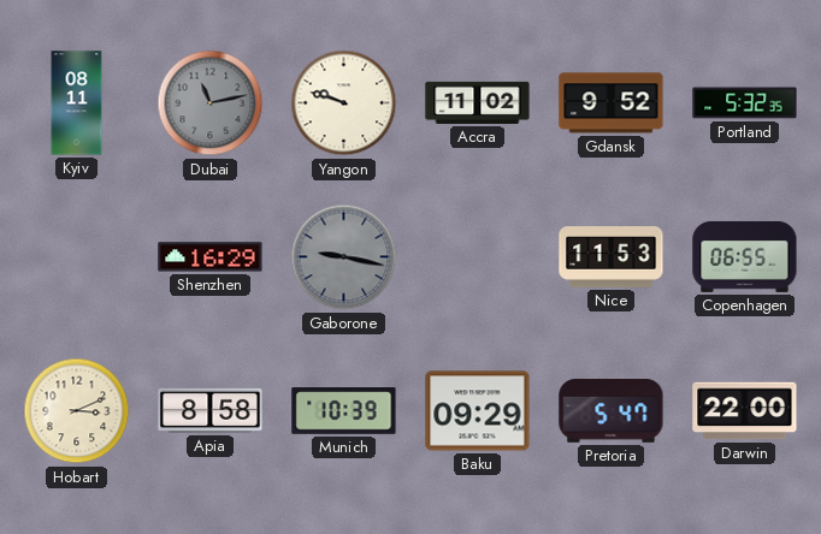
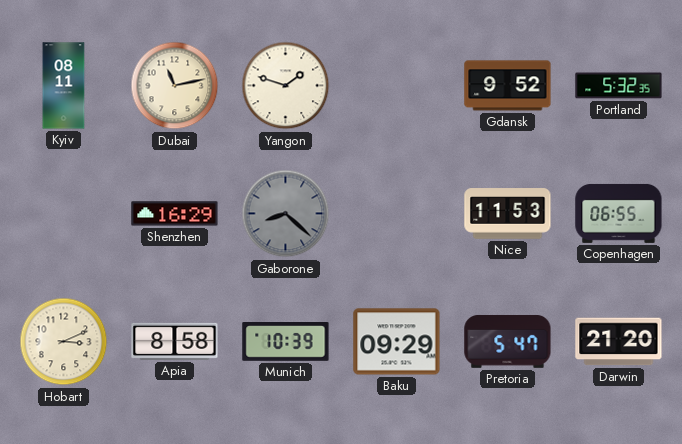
Dubai dial: grey -> cream
Yangon: 9:48 -> 1:48
Accra: 11:02 -> none
Gaborone: 9:17 -> 8:22
Darwin: 22:00 -> 21:20
